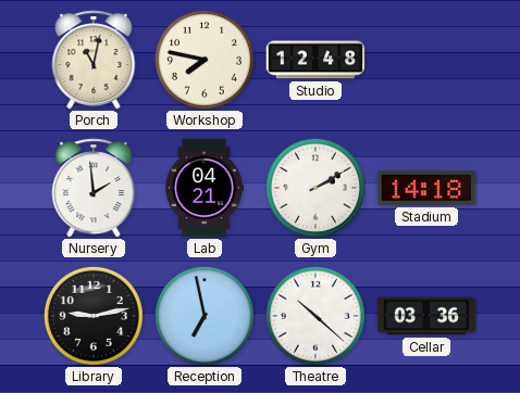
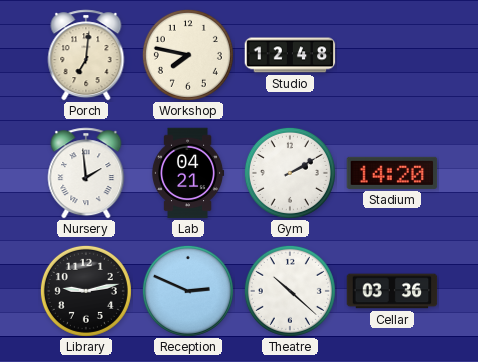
Porch: 11:02 -> 7:01
Stadium: 14:18 -> 14:20
Reception: 6:58 -> 2:49
